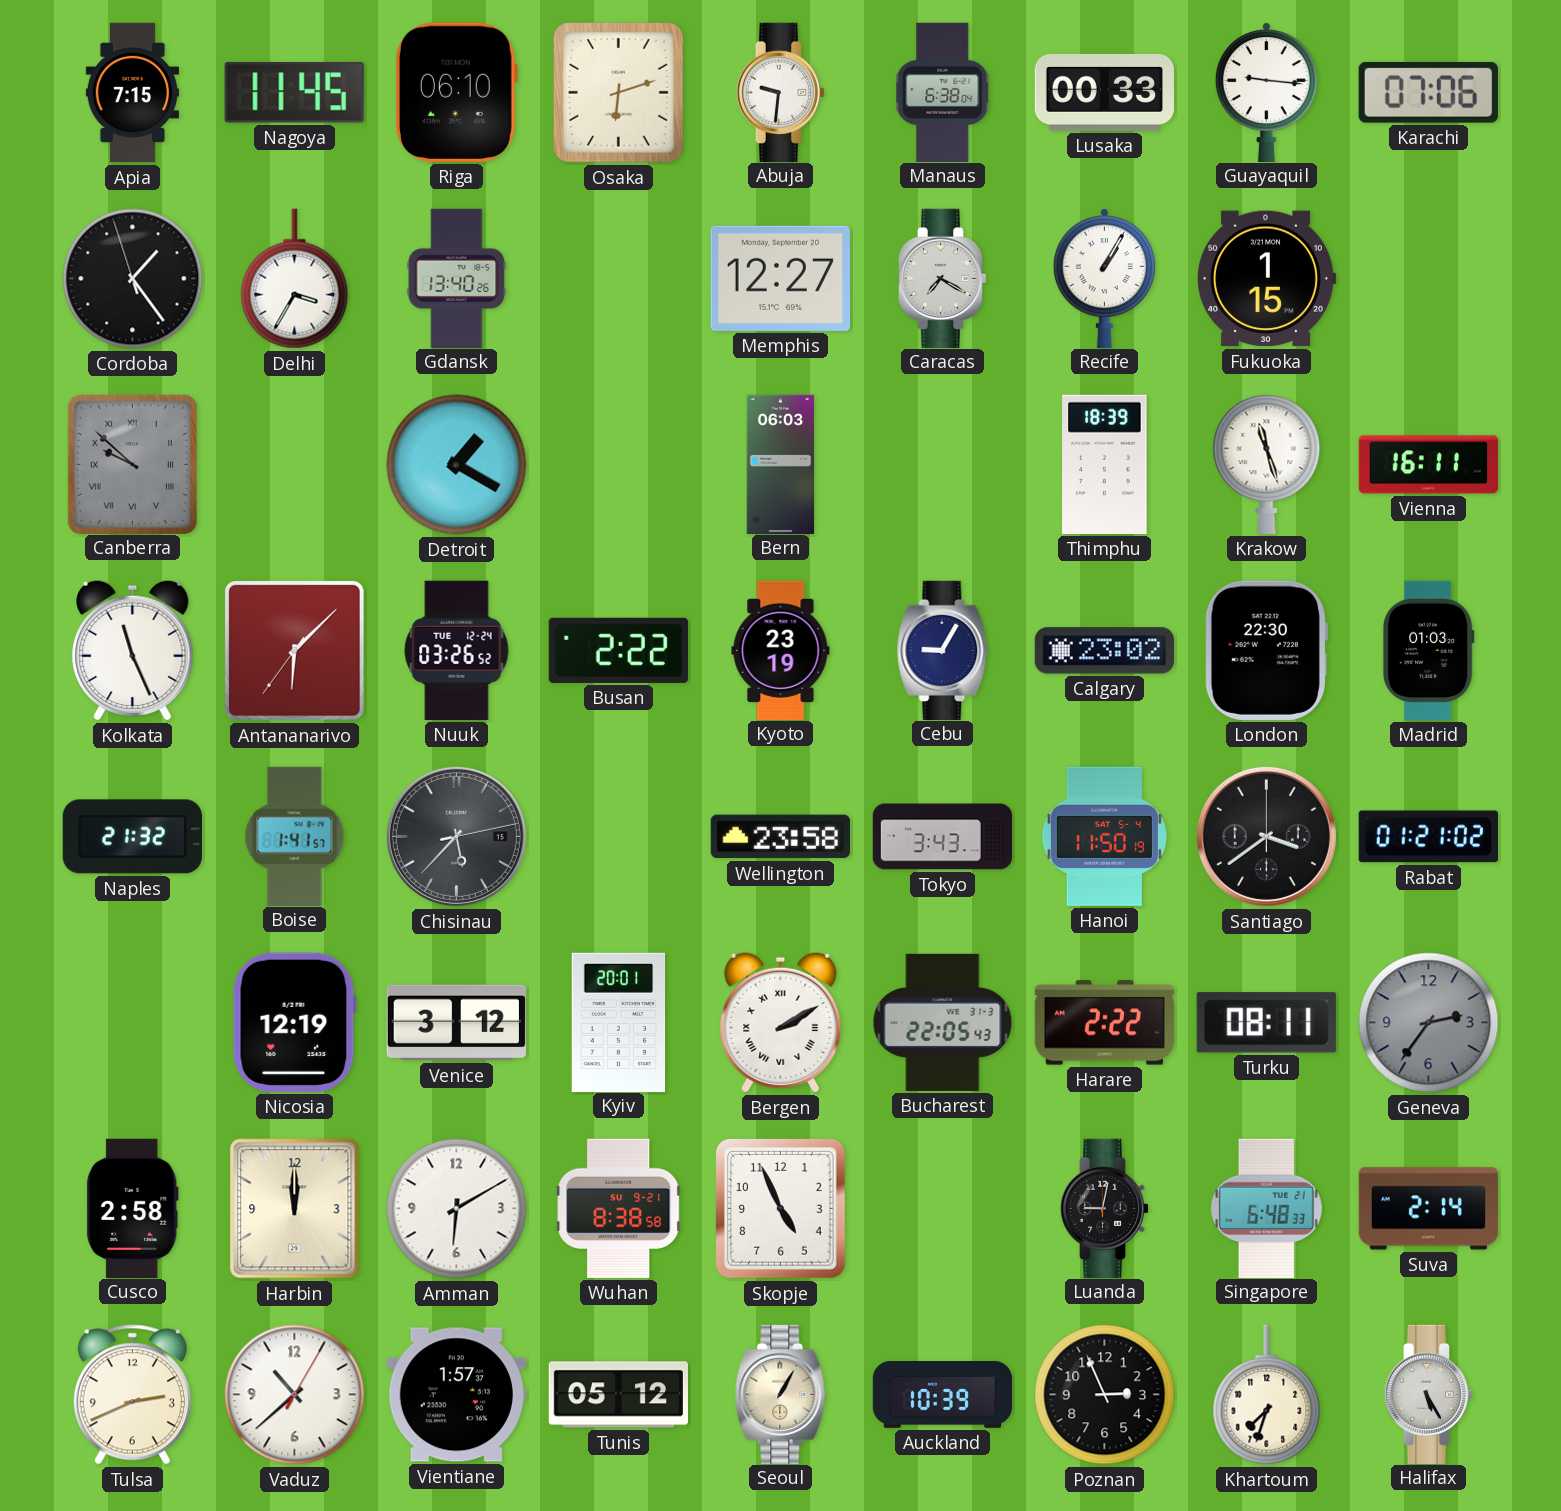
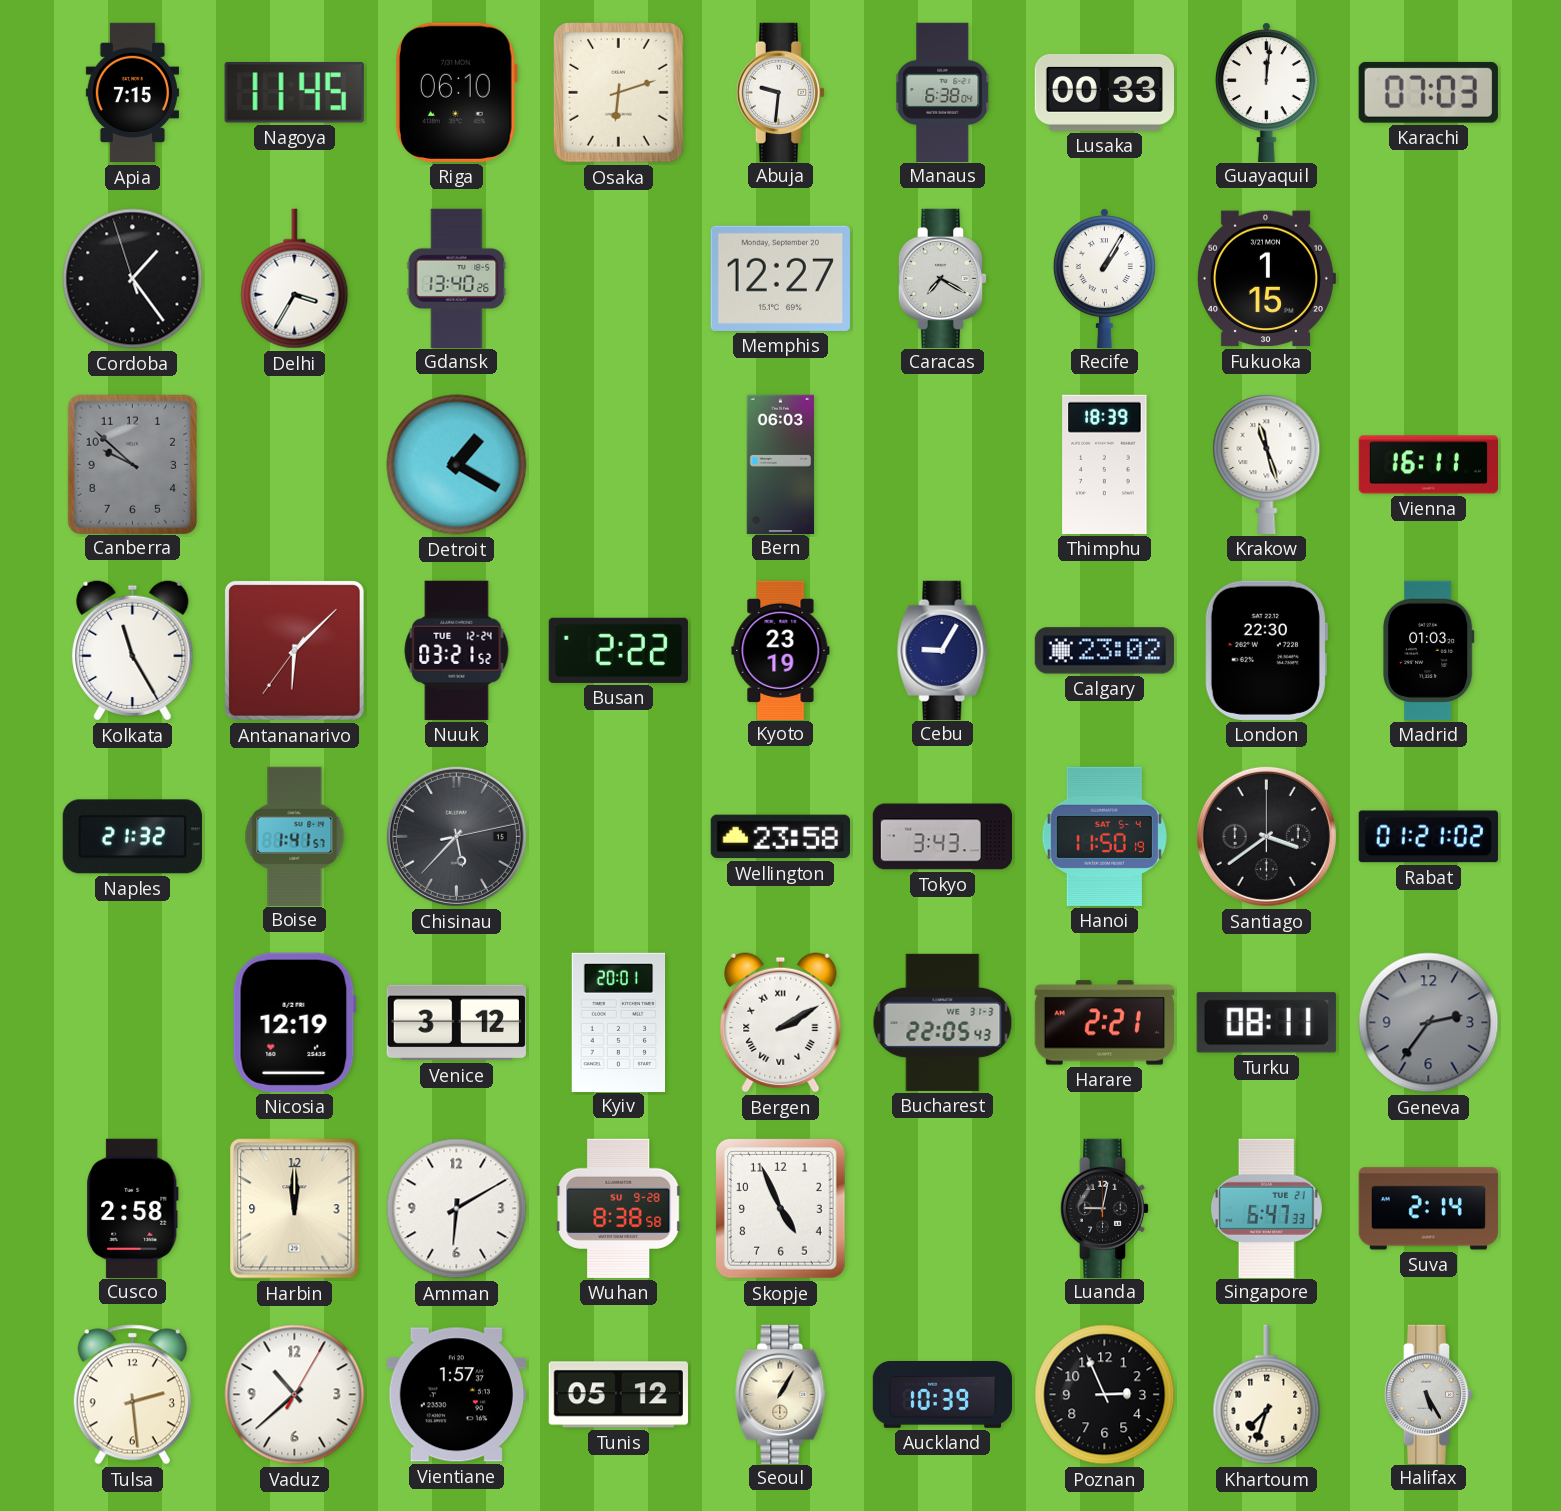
Guayaquil: 9:16 -> 12:01
Karachi: 07:06 -> 07:03
Canberra numerals: Roman -> Arabic
Kolkata: 11:26 -> 11:25
Nuuk: 03:26 -> 03:21
Harare: 2:22 -> 2:21
Wuhan date: SU 9-21 -> SU 9-28
Singapore: 6:48 -> 6:47
Tulsa: 2:41 -> 2:29
